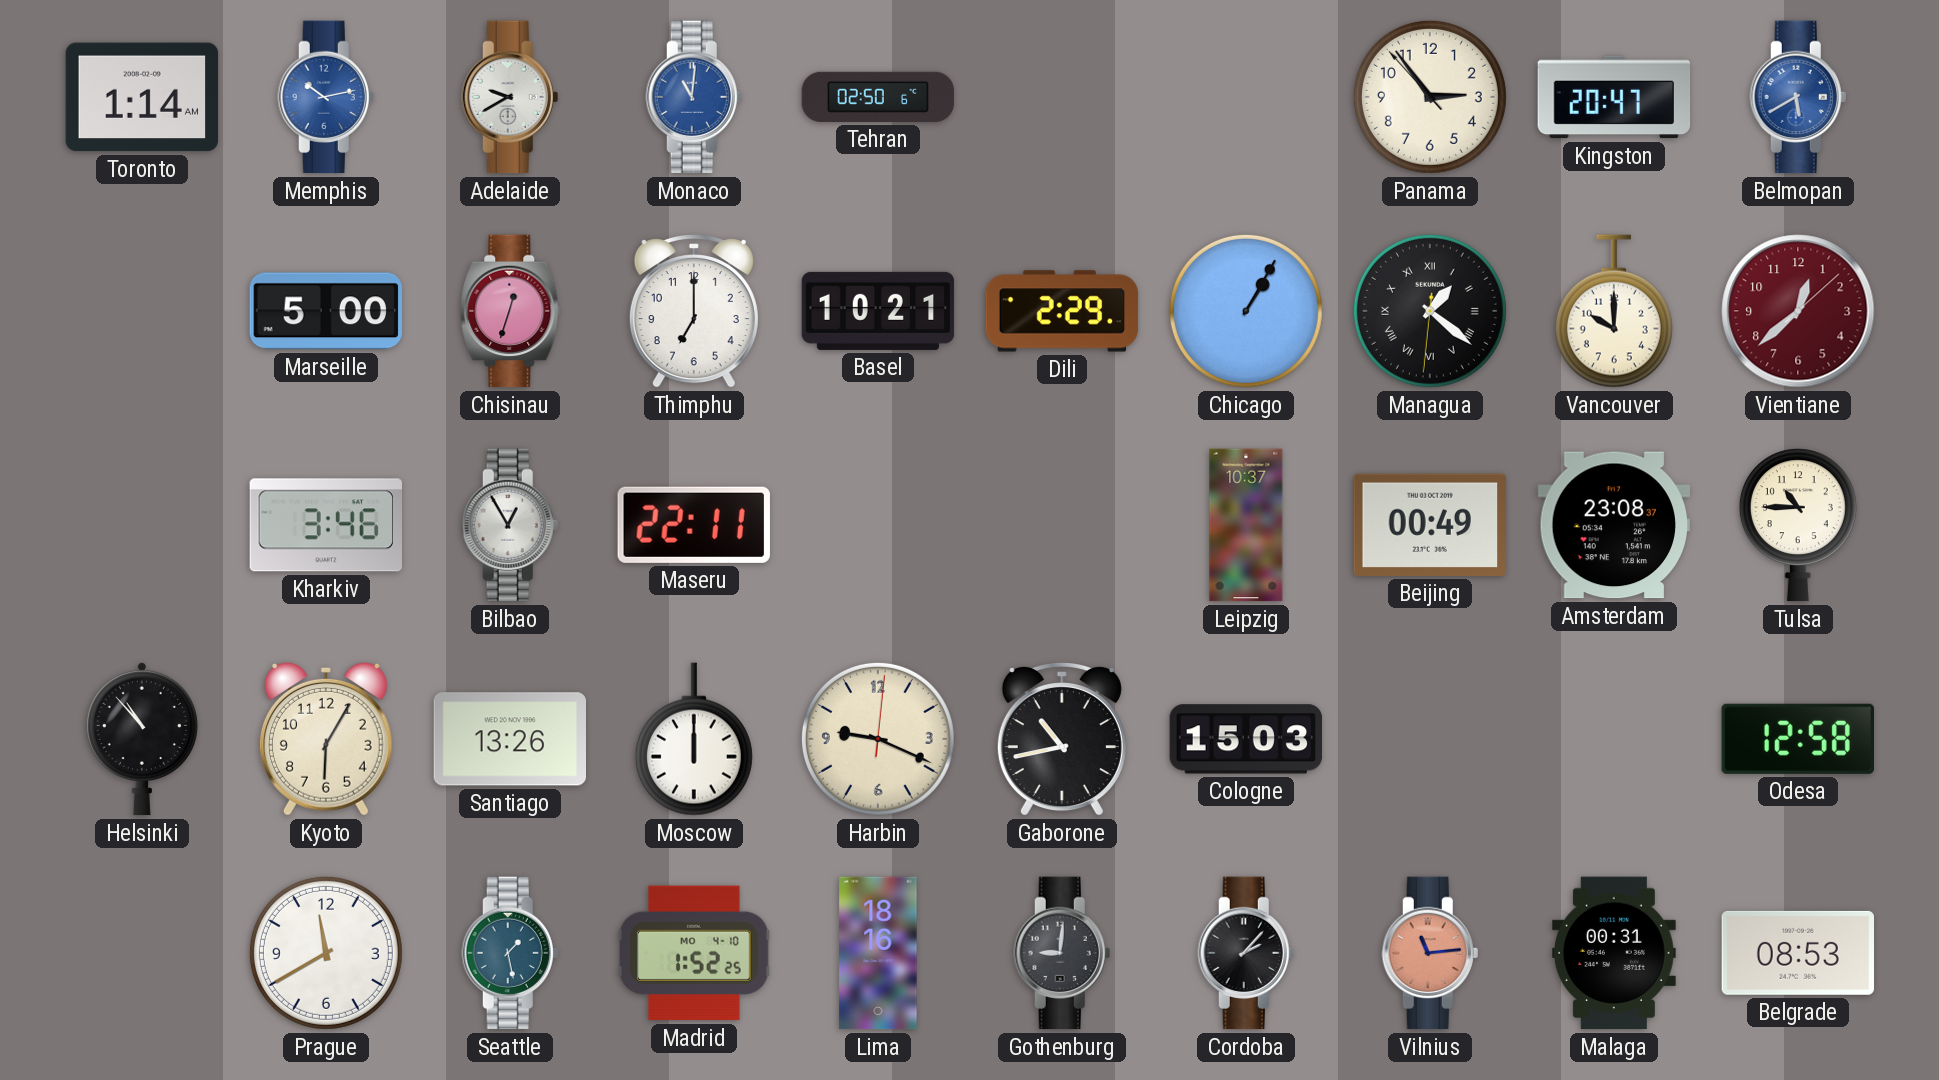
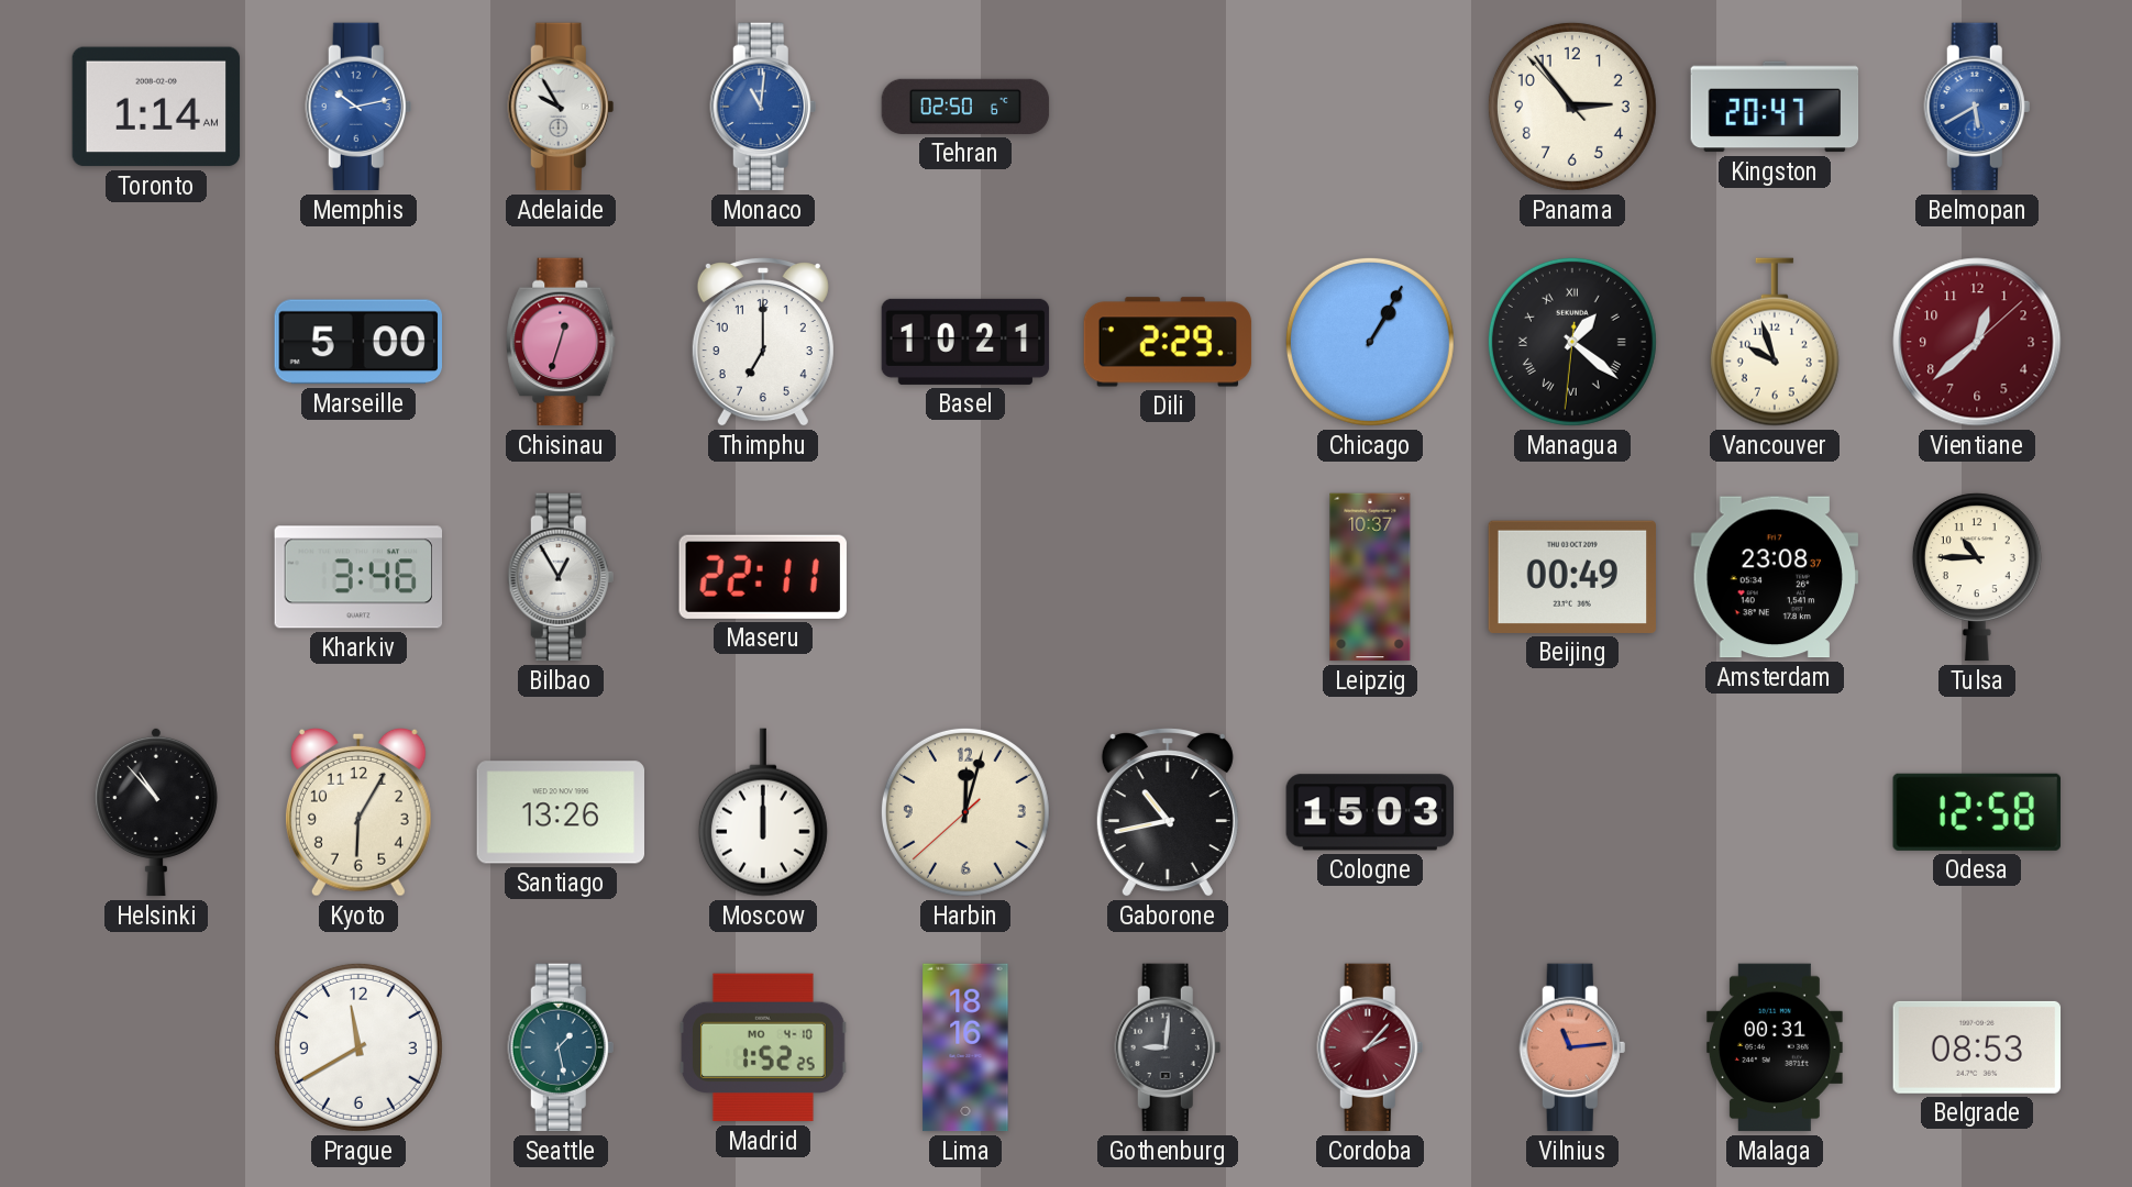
Adelaide: 9:40 -> 9:55
Vancouver: 10:00 -> 9:57
Harbin: 9:19 -> 12:02
Cordoba dial: black -> burgundy
